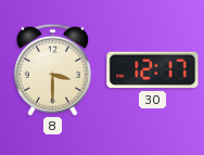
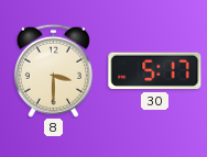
30: 12:17 -> 5:17
